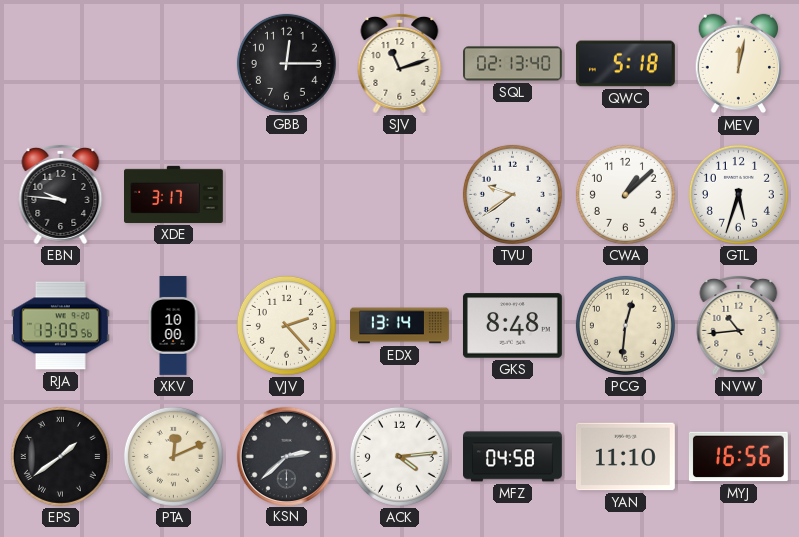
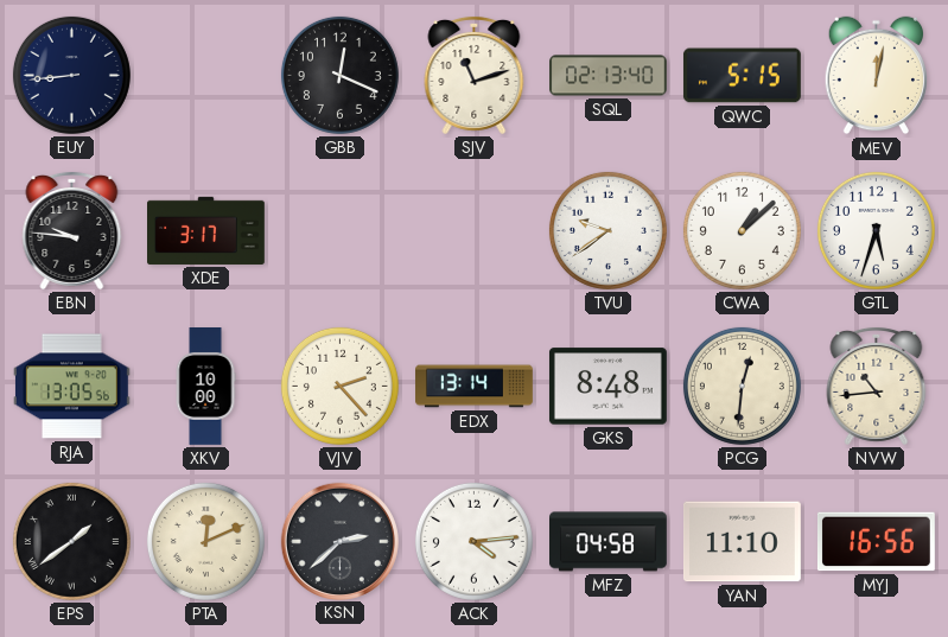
EUY: none -> 8:44
GBB: 12:15 -> 12:19
QWC: 5:18 -> 5:15
